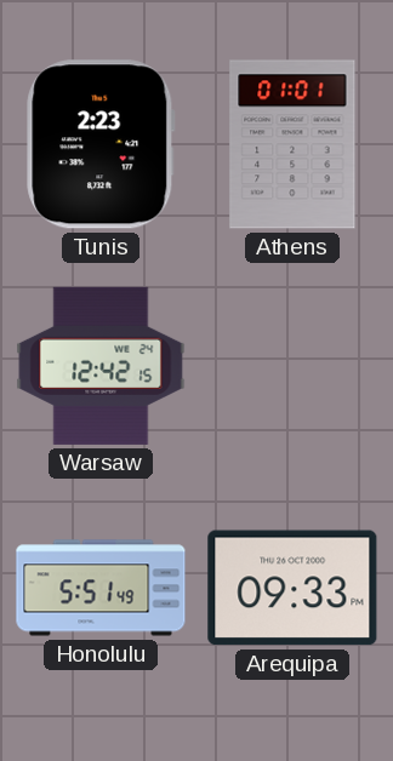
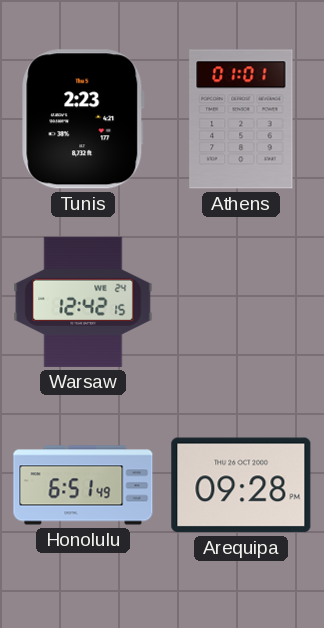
Honolulu: 5:51 -> 6:51
Arequipa: 09:33 -> 09:28
